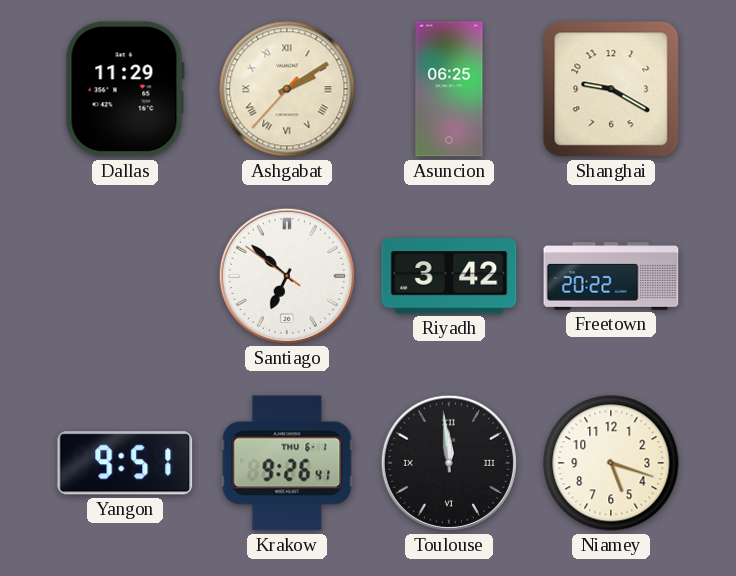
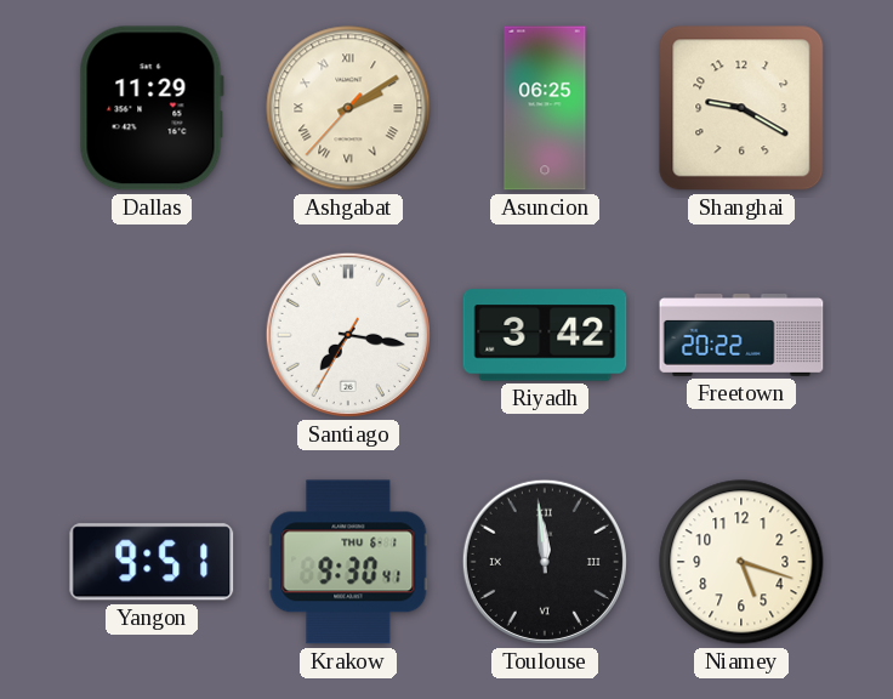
Santiago: 6:51 -> 7:16
Krakow: 9:26 -> 9:30
